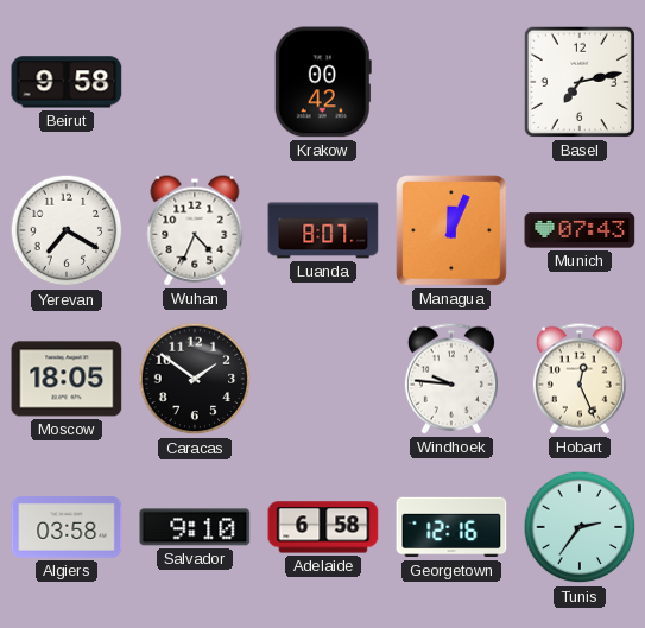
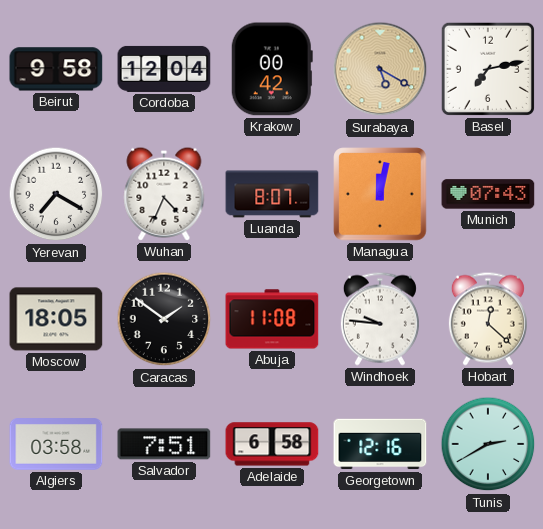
Cordoba: none -> 12:04
Surabaya: none -> 5:20
Managua: 12:04 -> 12:02
Abuja: none -> 11:08
Hobart: 12:26 -> 12:22
Salvador: 9:10 -> 7:51
Tunis: 2:36 -> 2:40
